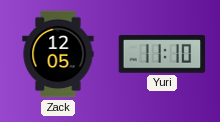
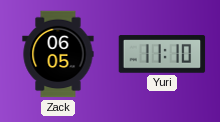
Zack: 12:05 -> 06:05
